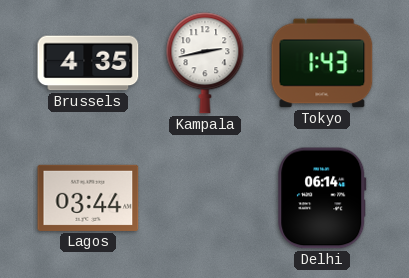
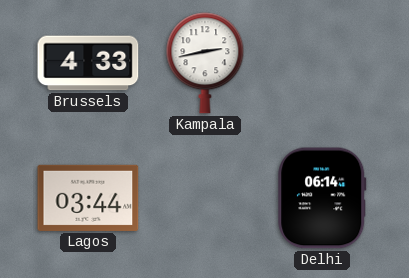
Brussels: 4:35 -> 4:33
Tokyo: 1:43 -> none
